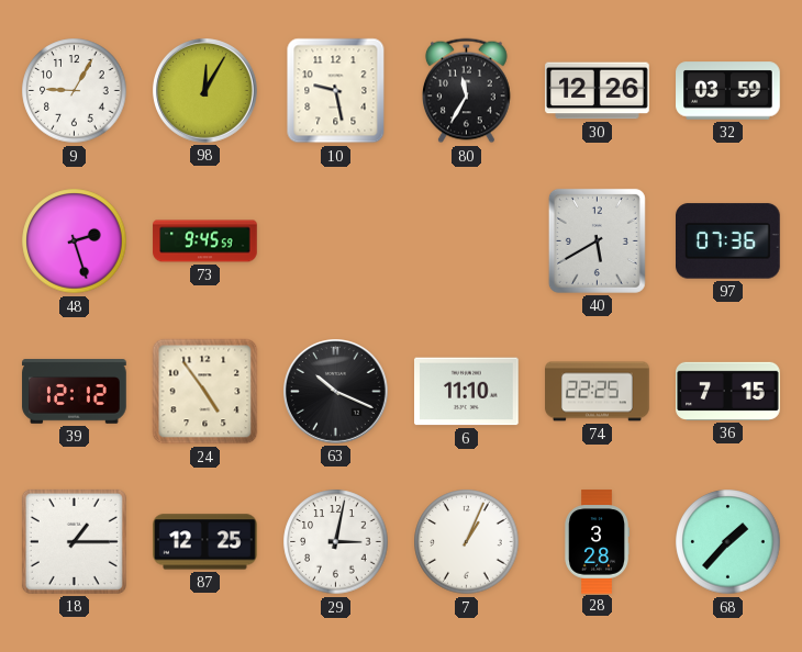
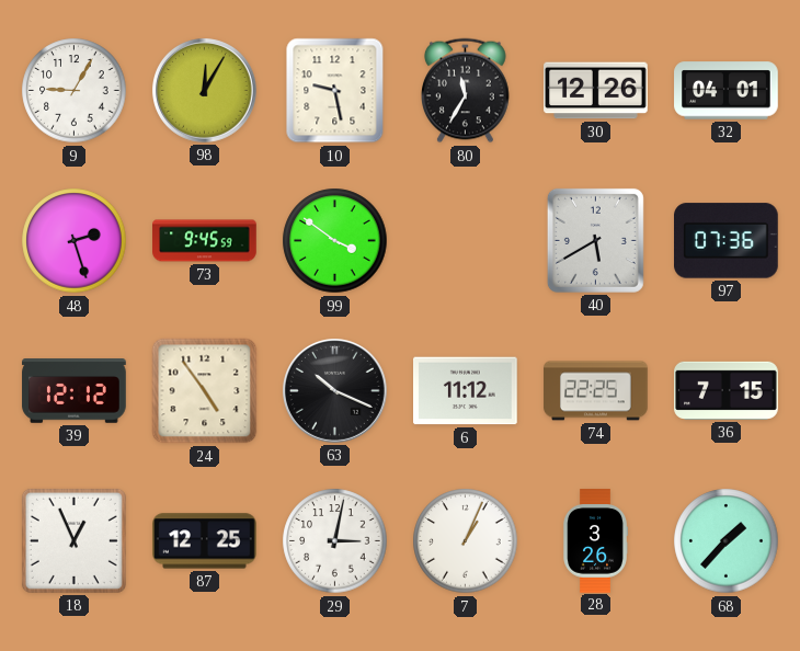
32: 03:59 -> 04:01
99: none -> 3:51
6: 11:10 -> 11:12
18: 1:15 -> 12:56
28: 3:28 -> 3:26
